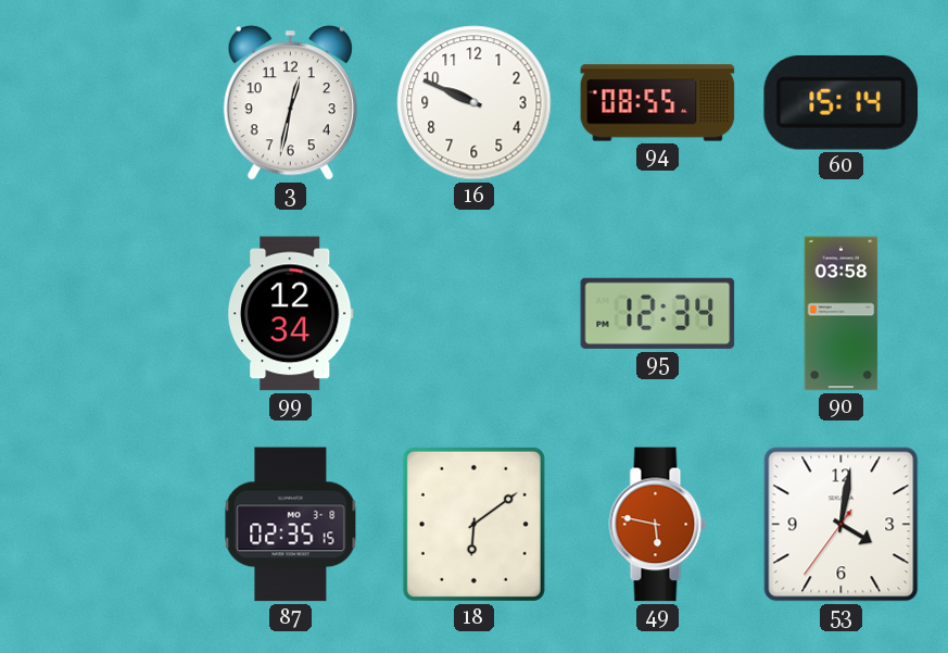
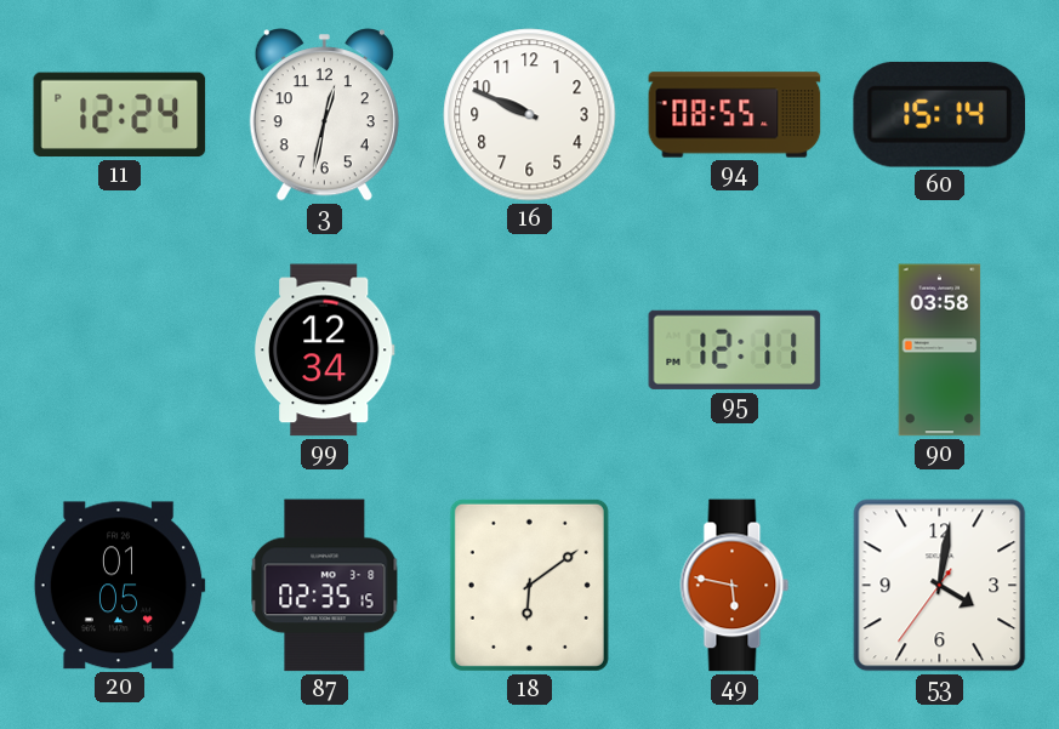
11: none -> 12:24
95: 12:34 -> 12:11
20: none -> 01:05
